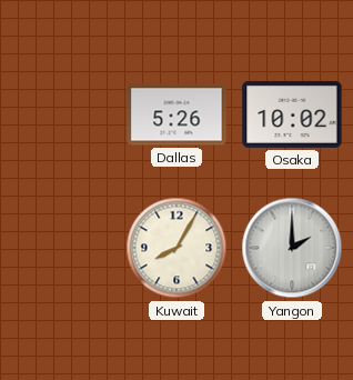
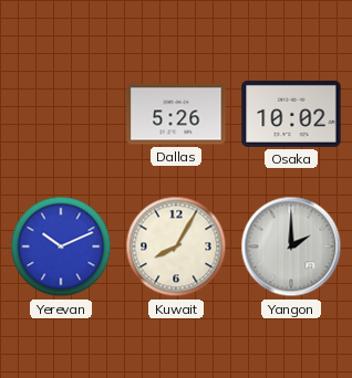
Yerevan: none -> 10:11
